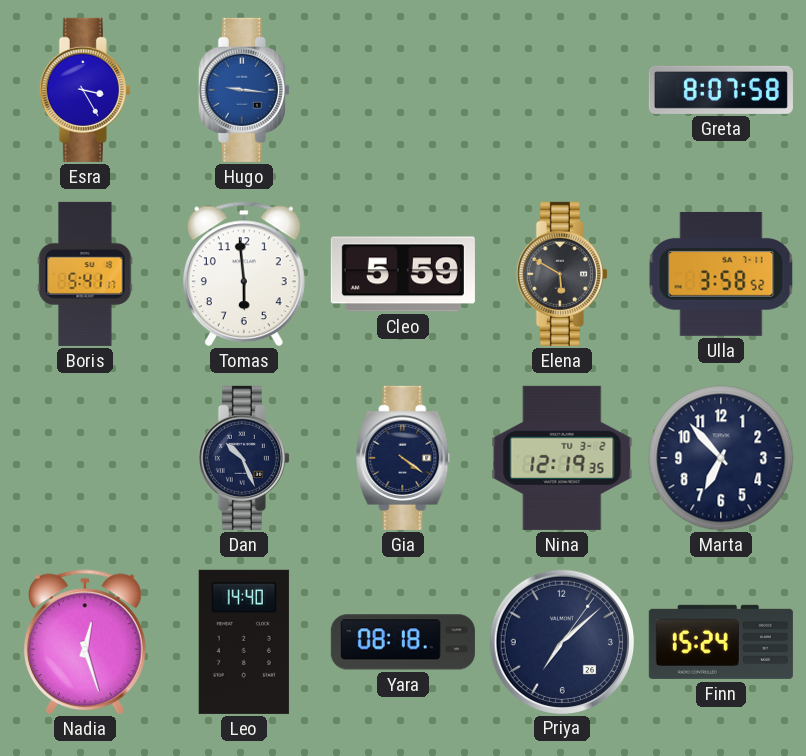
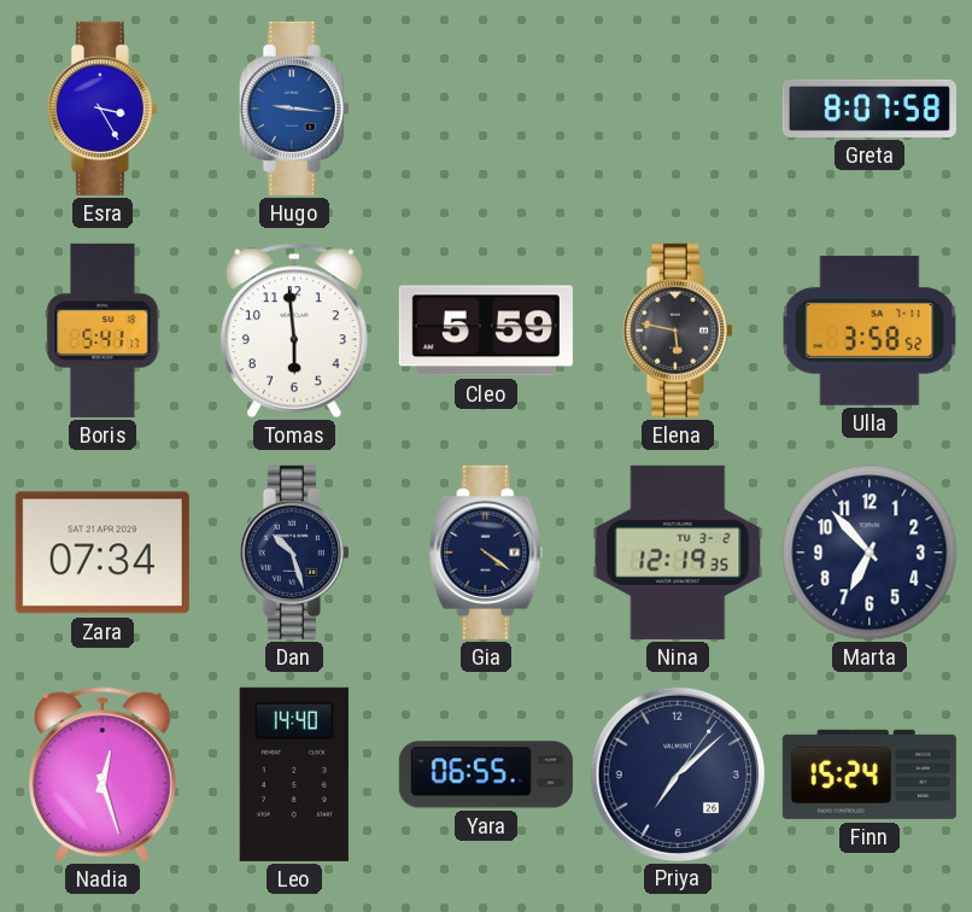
Elena: 5:50 -> 5:47
Zara: none -> 07:34
Dan: 10:26 -> 10:27
Yara: 08:18 -> 06:55
